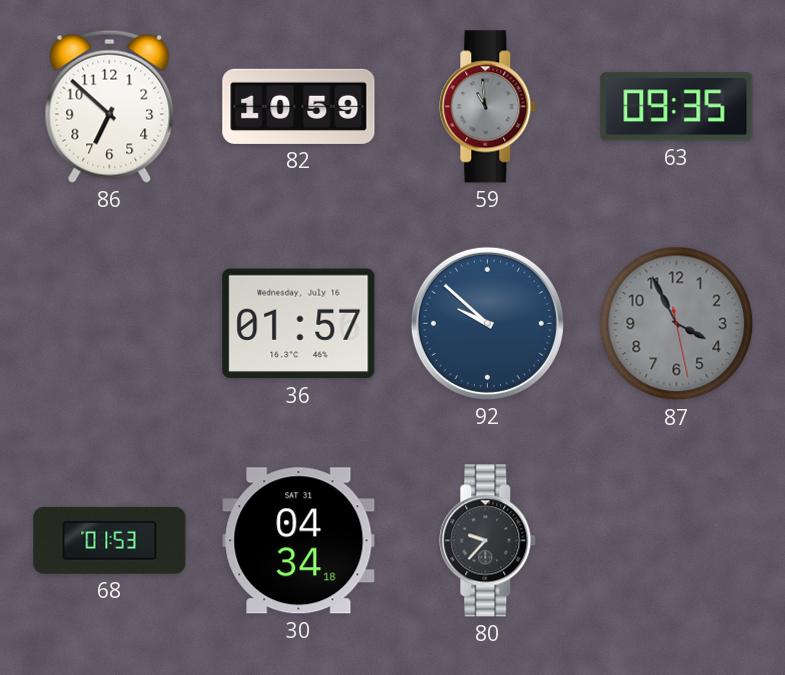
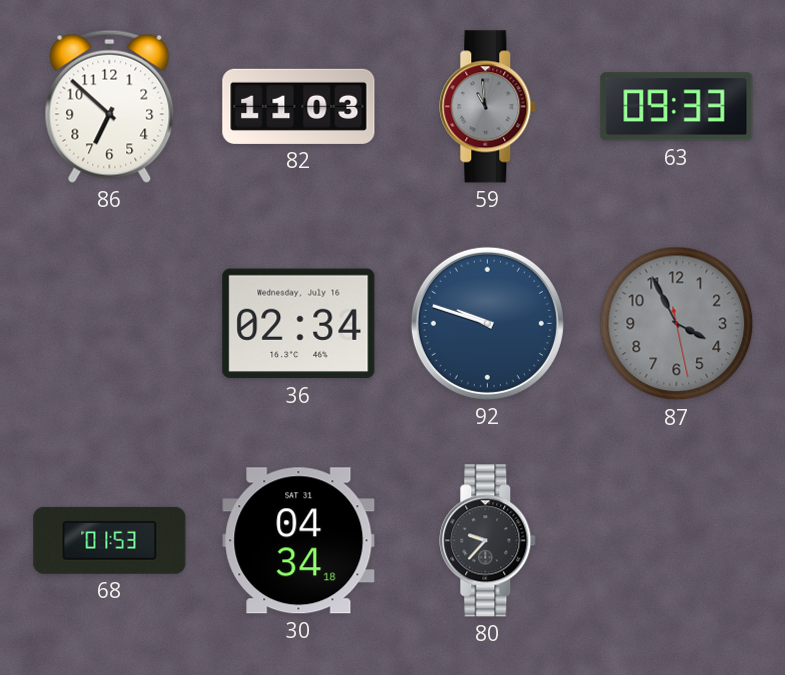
82: 10:59 -> 11:03
63: 09:35 -> 09:33
36: 01:57 -> 02:34
92: 9:52 -> 9:48
